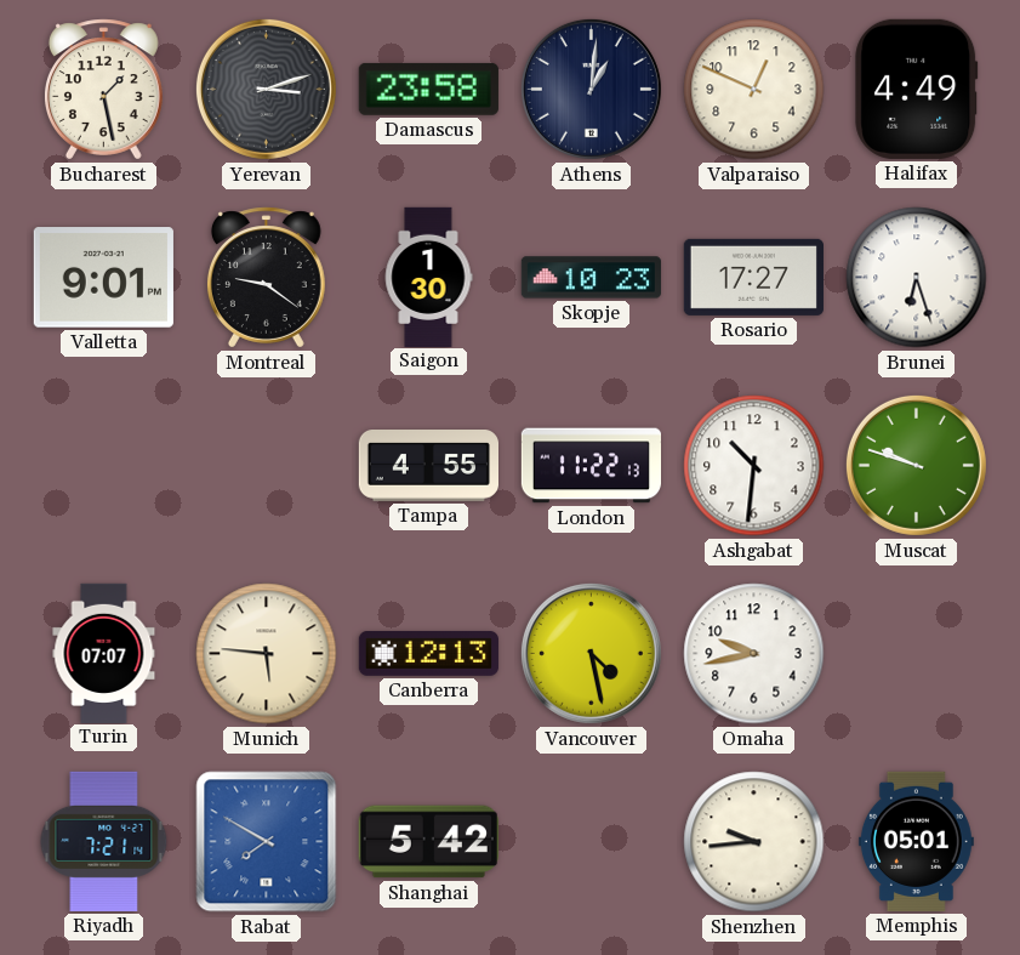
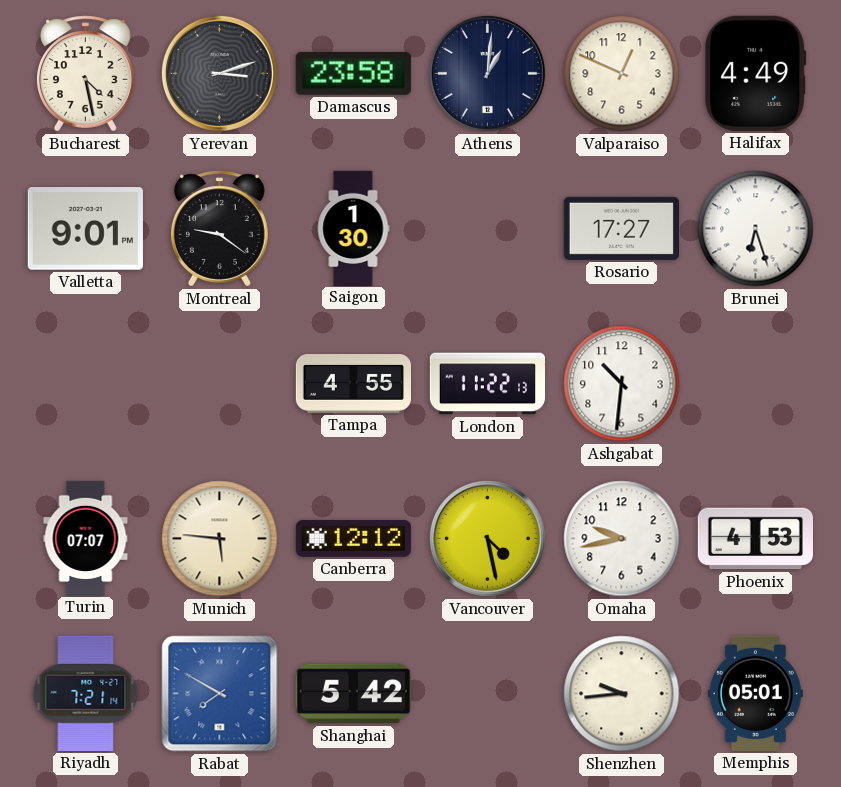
Bucharest: 1:28 -> 4:28
Skopje: 10:23 -> none
Muscat: 9:48 -> none
Canberra: 12:13 -> 12:12
Phoenix: none -> 4:53
